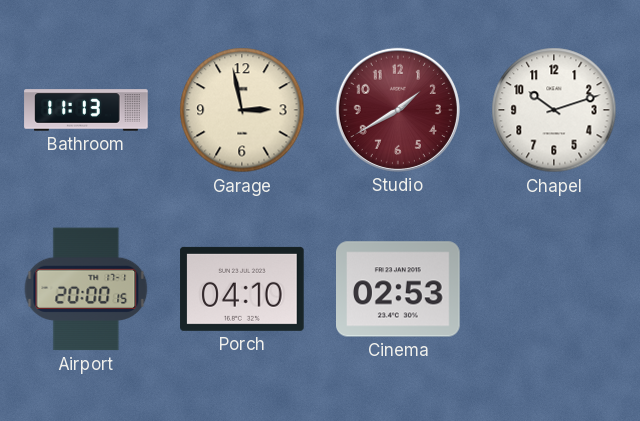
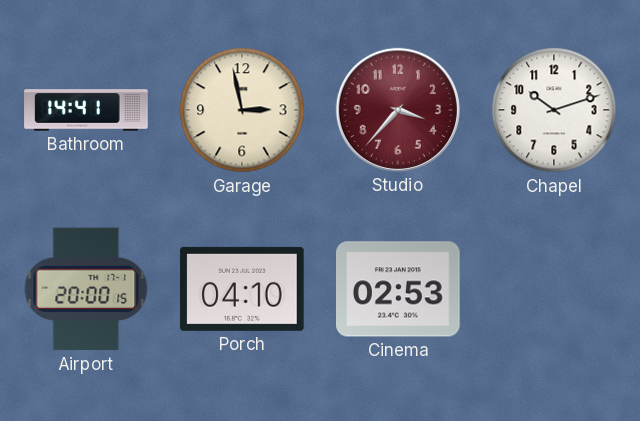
Bathroom: 11:13 -> 14:41
Studio: 1:40 -> 3:37
